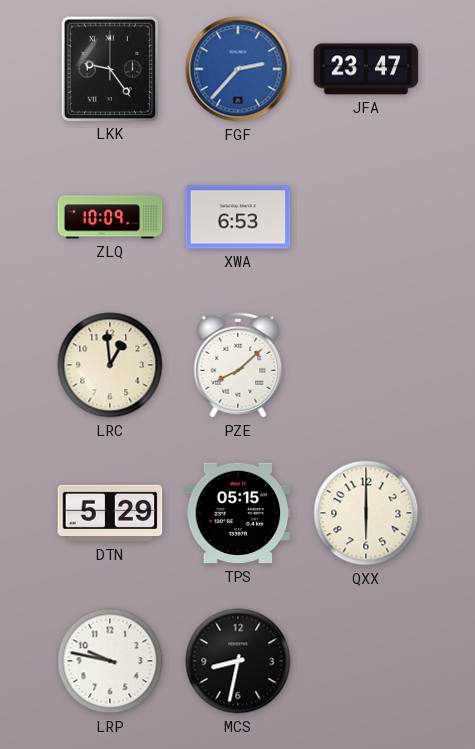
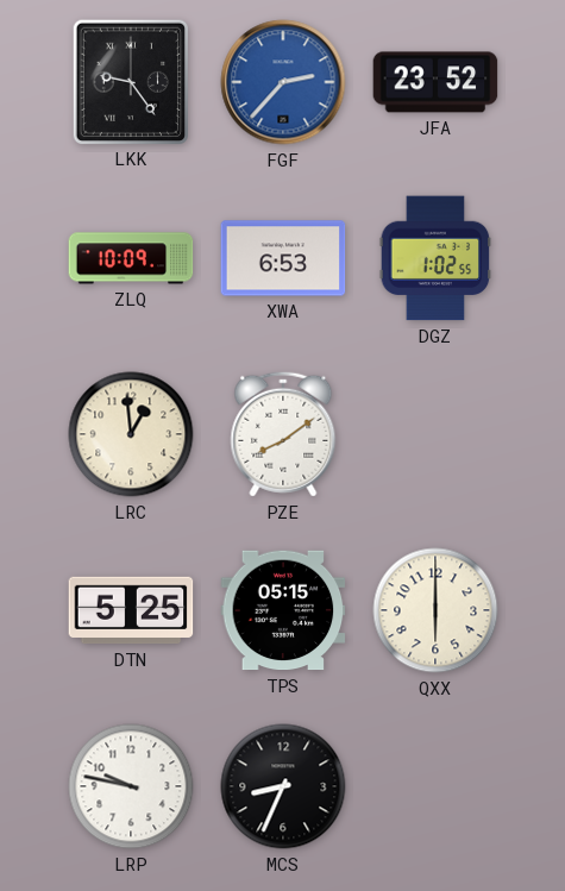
JFA: 23:47 -> 23:52
DGZ: none -> 1:02
PZE: 8:08 -> 8:09
DTN: 5:29 -> 5:25
MCS: 8:32 -> 8:34
